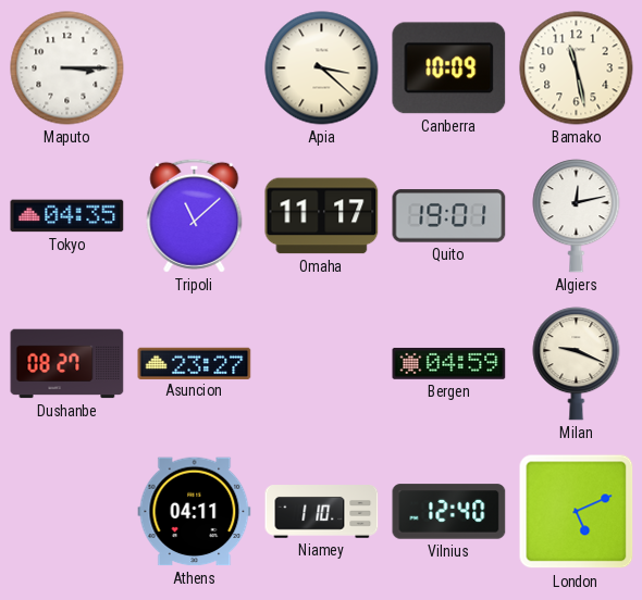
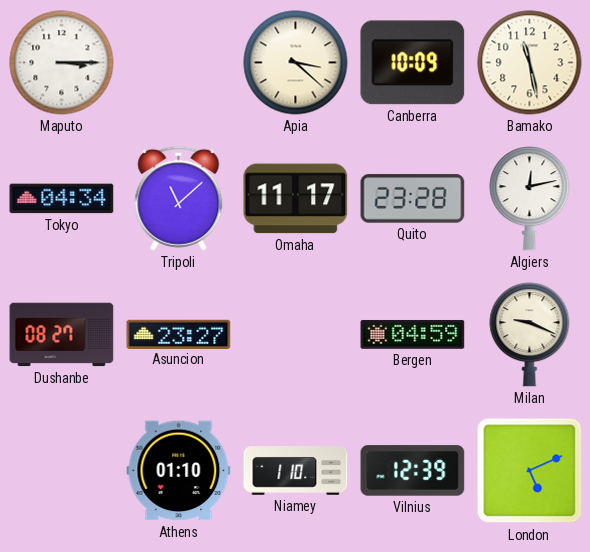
Tokyo: 04:35 -> 04:34
Quito: 19:01 -> 23:28
Athens: 04:11 -> 01:10
Vilnius: 12:40 -> 12:39
